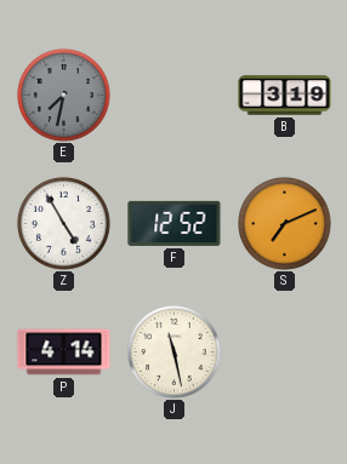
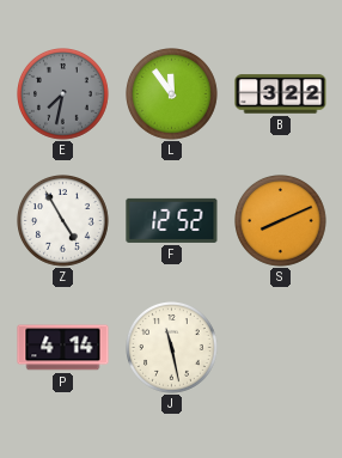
L: none -> 11:54
B: 3:19 -> 3:22
S: 7:11 -> 8:11
